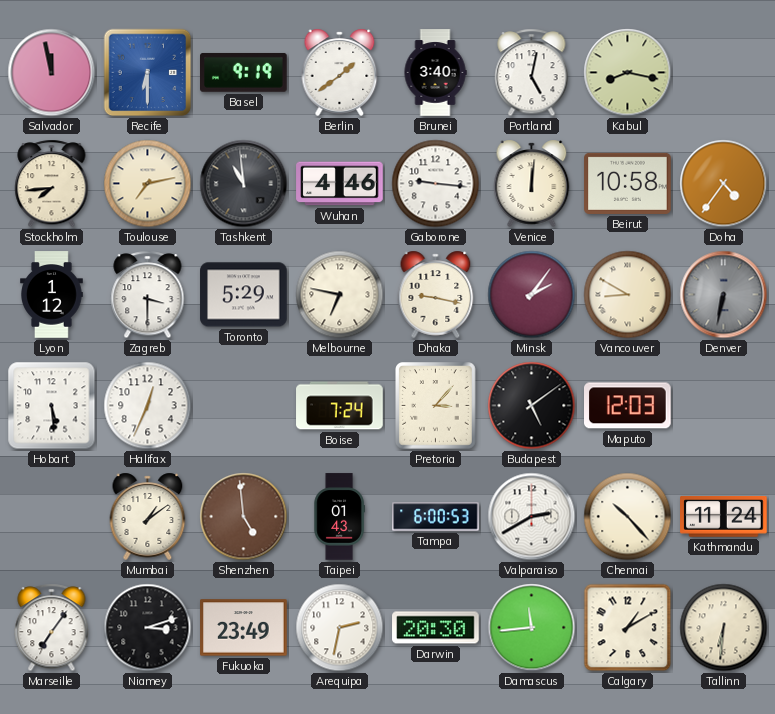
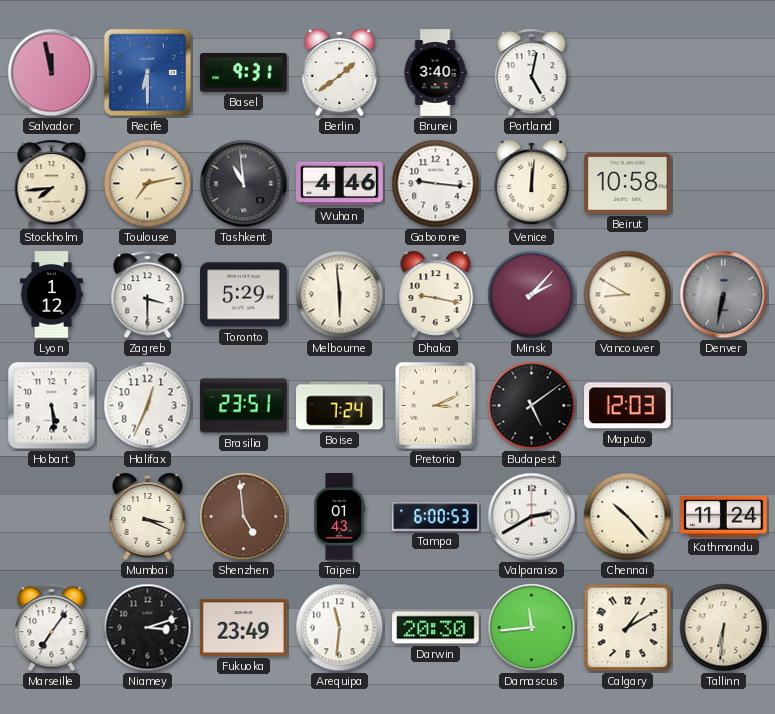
Basel: 9:19 -> 9:31
Kabul: 8:17 -> none
Doha: 4:36 -> none
Melbourne: 6:47 -> 5:59
Minsk: 2:06 -> 2:07
Brasilia: none -> 23:51
Pretoria: 3:07 -> 3:11
Mumbai: 1:09 -> 3:19
Arequipa: 2:32 -> 11:31
